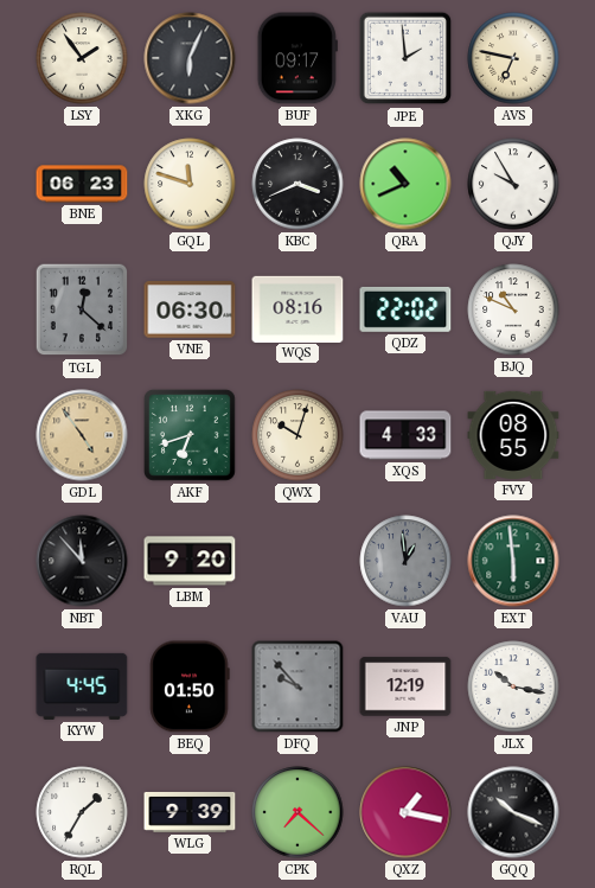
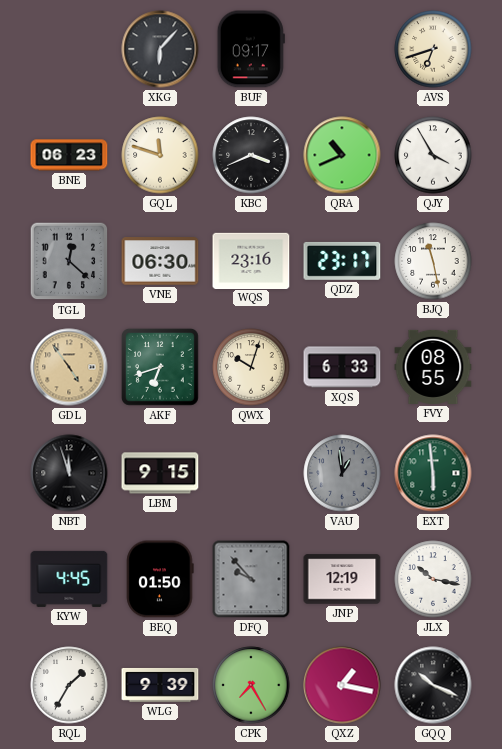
LSY: 1:54 -> none
XKG: 6:04 -> 6:07
JPE: 1:59 -> none
AVS: 6:47 -> 6:42
QJY: 9:55 -> 3:55
WQS: 08:16 -> 23:16
QDZ: 22:02 -> 23:17
BJQ: 10:49 -> 11:28
XQS: 4:33 -> 6:33
NBT: 11:53 -> 11:57
LBM: 9:20 -> 9:15
CPK: 7:22 -> 7:25
